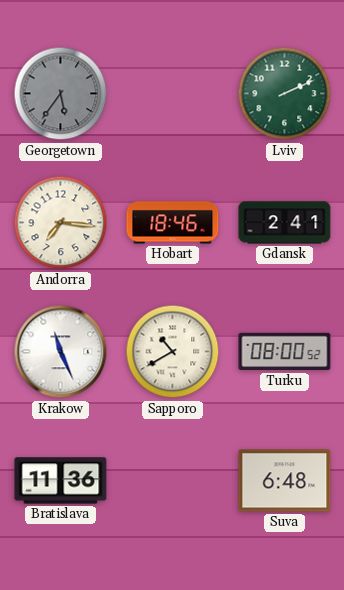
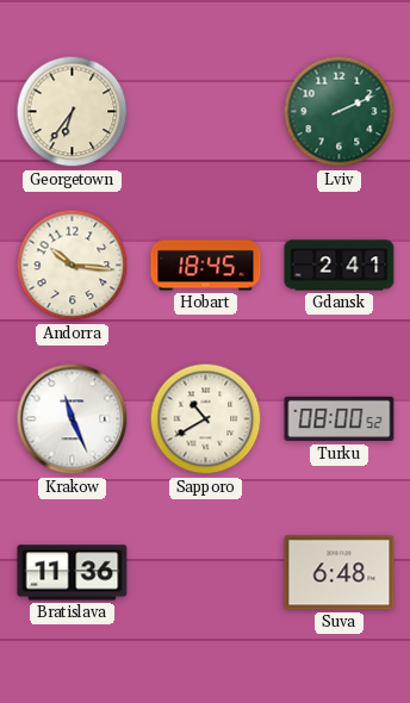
Georgetown: 5:36 -> 6:36
Georgetown dial: grey -> cream
Andorra: 7:16 -> 10:16
Hobart: 18:46 -> 18:45
